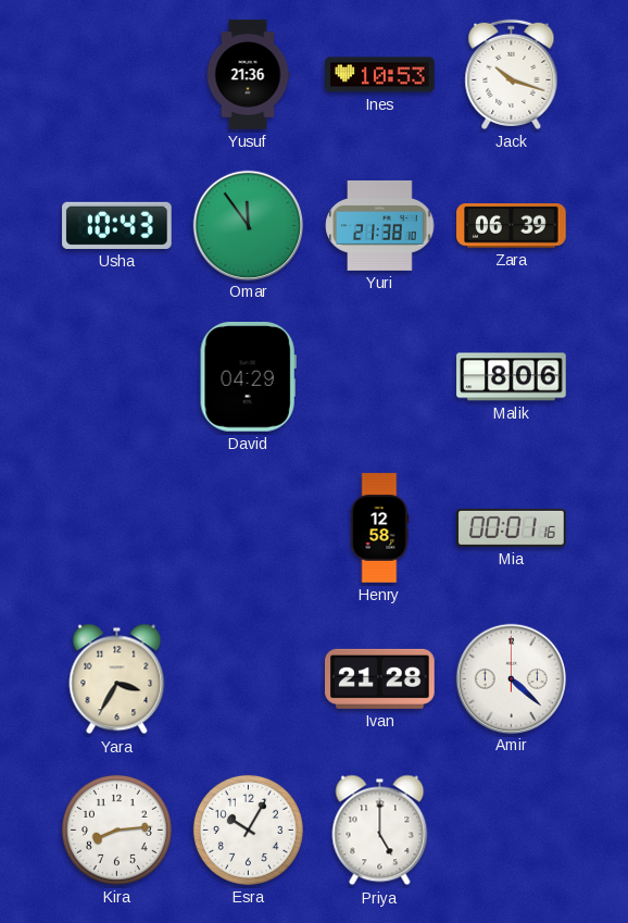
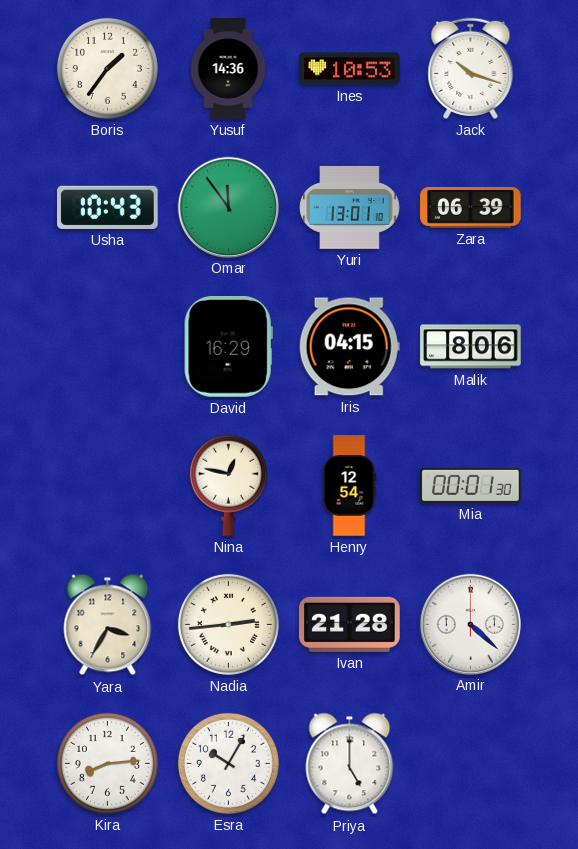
Boris: none -> 1:36
Yusuf: 21:36 -> 14:36
Yuri: 21:38 -> 13:01
David: 04:29 -> 16:29
Iris: none -> 04:15
Nina: none -> 12:47
Henry: 12:58 -> 12:54
Mia: 00:01:16 -> 00:01:30
Nadia: none -> 2:44
